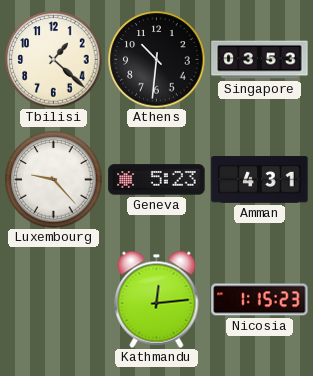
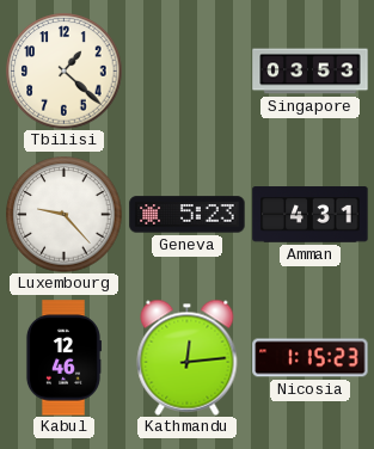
Athens: 10:31 -> none
Kabul: none -> 12:46
